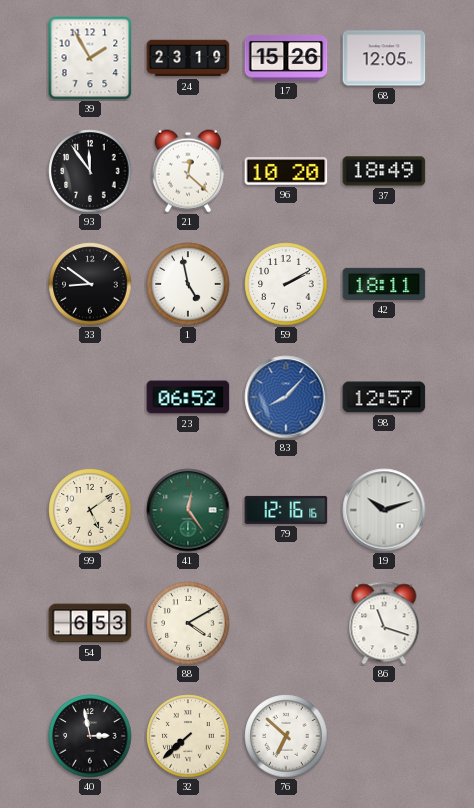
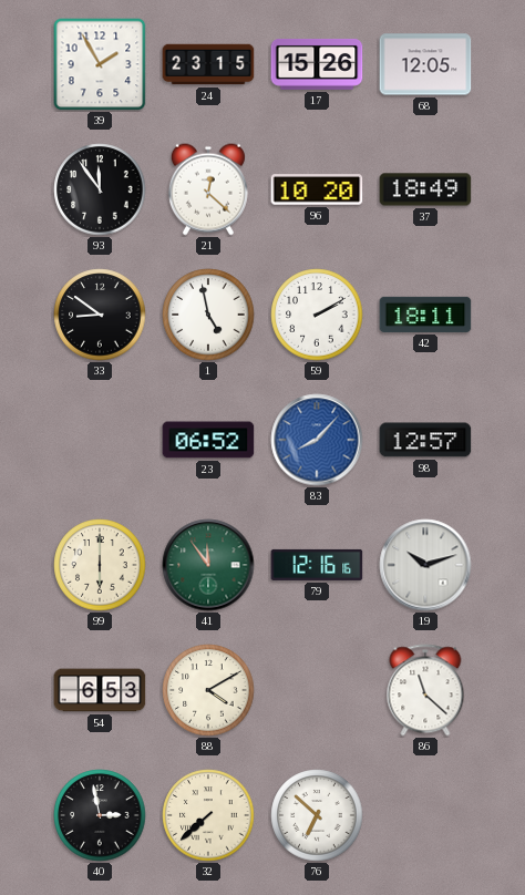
24: 23:19 -> 23:15
99: 5:09 -> 6:00
41: 12:24 -> 11:54
86: 11:18 -> 11:22
